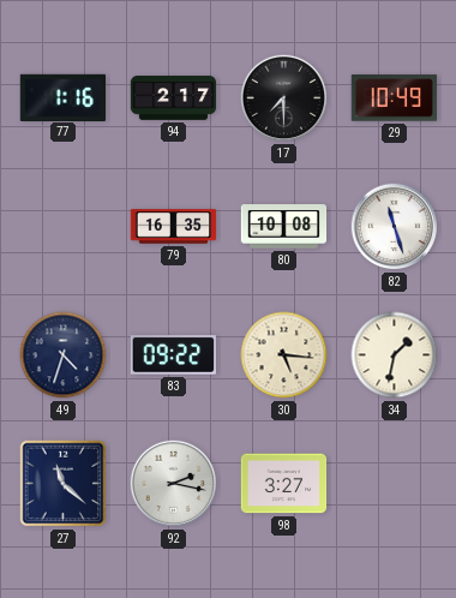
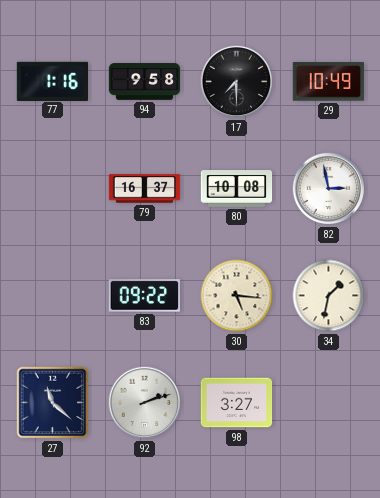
94: 2:17 -> 9:58
79: 16:35 -> 16:37
82: 11:27 -> 2:58
49: 4:33 -> none
92: 2:17 -> 2:12
